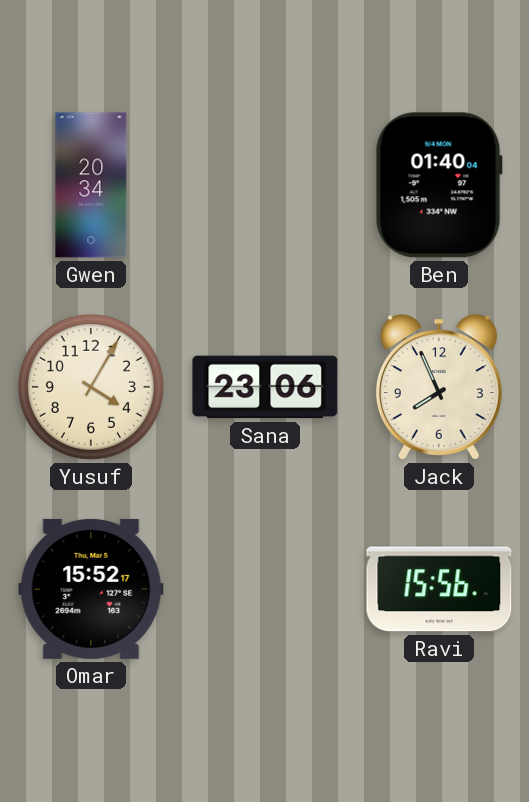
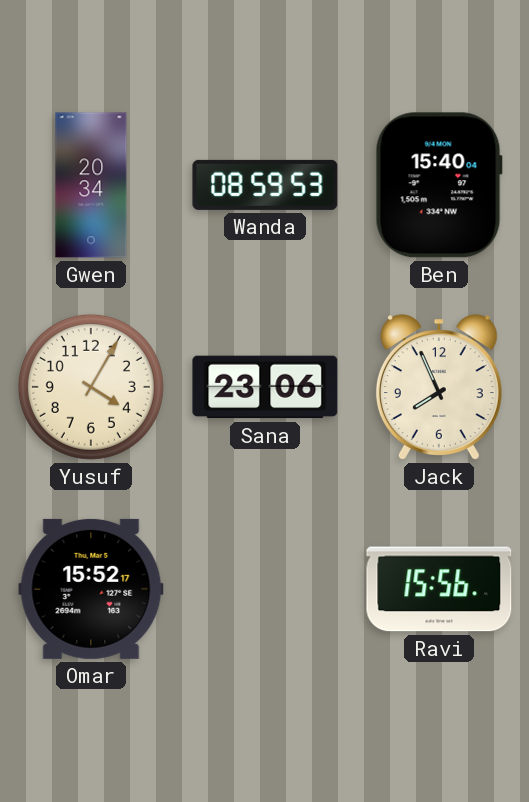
Wanda: none -> 08:59
Ben: 01:40 -> 15:40
